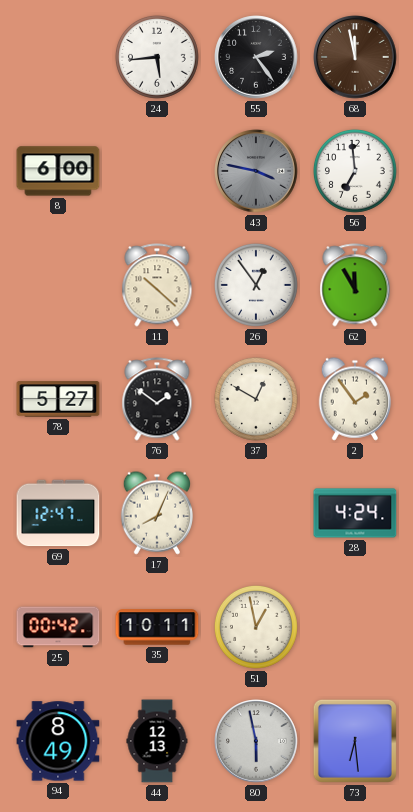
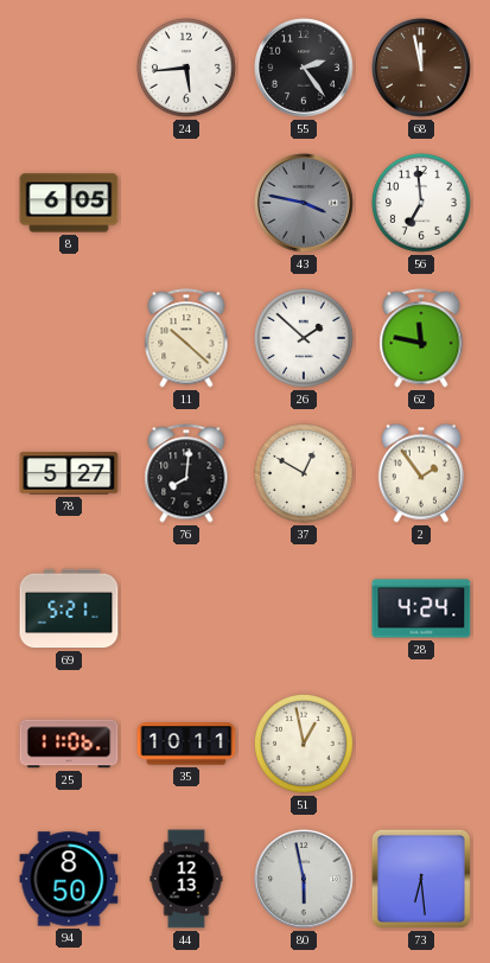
8: 6:00 -> 6:05
26: 12:54 -> 1:52
62: 11:55 -> 11:47
76: 1:51 -> 8:01
69: 12:47 -> 5:21
17: 8:04 -> none
25: 00:42 -> 11:06
94: 8:49 -> 8:50
